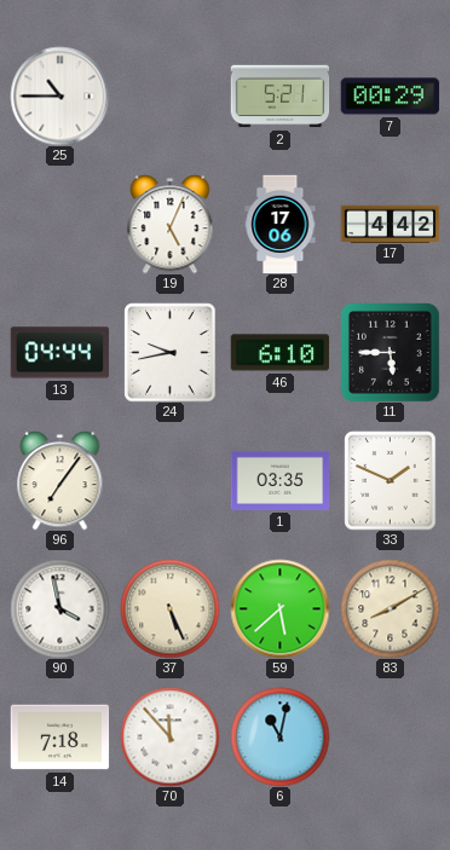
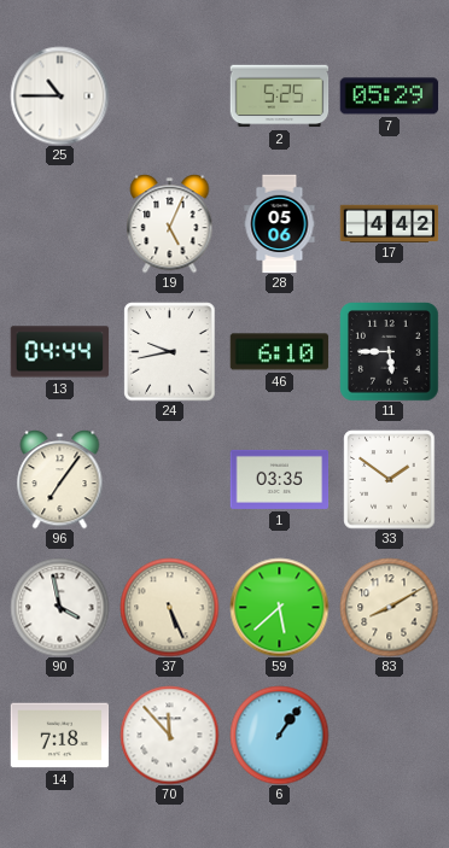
2: 5:21 -> 5:25
7: 00:29 -> 05:29
28: 17:06 -> 05:06
33: 1:49 -> 1:51
6: 11:02 -> 1:06
